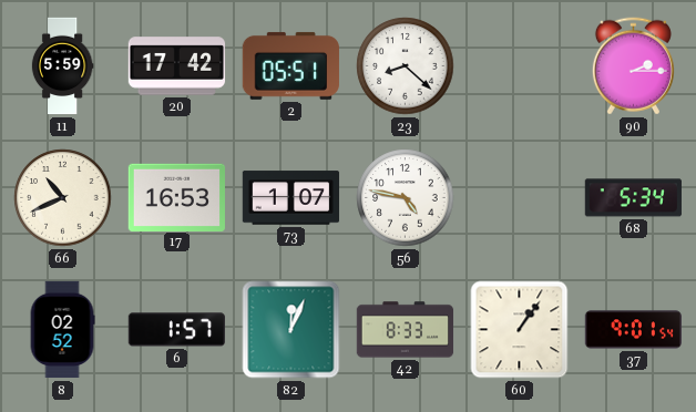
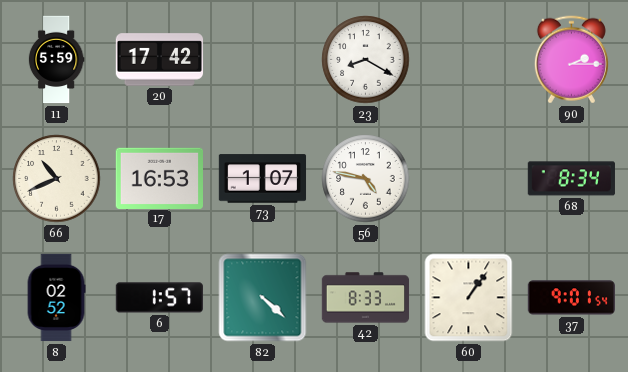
2: 05:51 -> none
23: 8:22 -> 8:20
68: 5:34 -> 8:34
82: 12:04 -> 4:22
